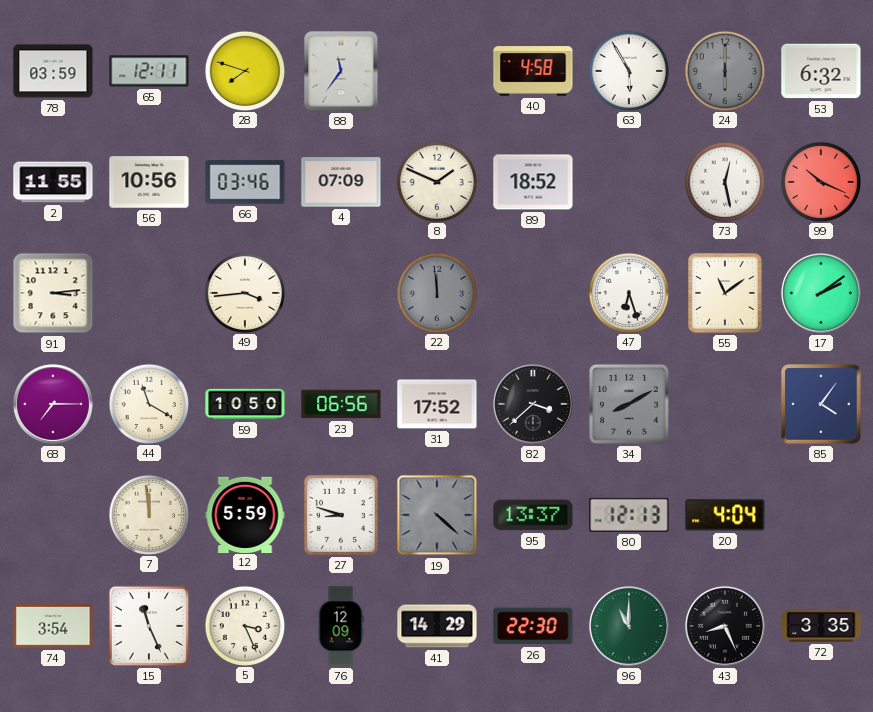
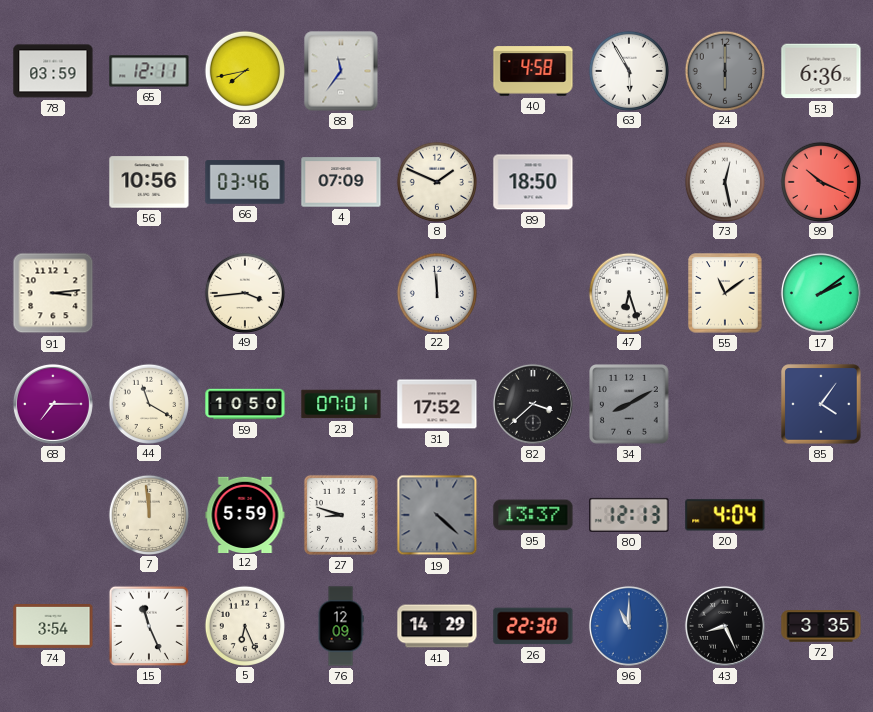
28: 7:48 -> 7:43
53: 6:32 -> 6:36
2: 11:55 -> none
89: 18:52 -> 18:50
22 dial: grey -> white
23: 06:56 -> 07:01
5: 3:26 -> 6:26
96 dial: green -> blue
